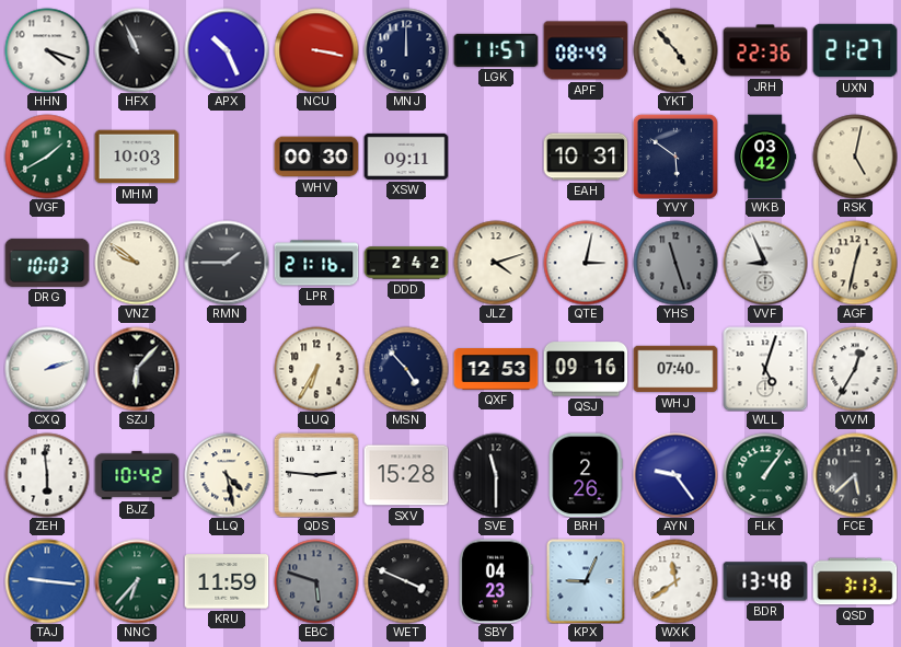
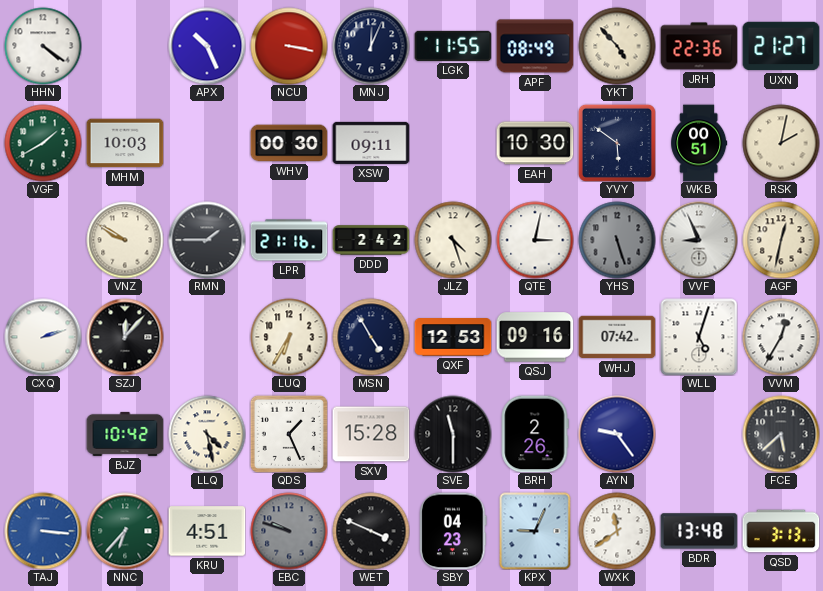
HHN: 4:18 -> 4:21
HFX: 10:56 -> none
MNJ: 12:00 -> 12:04
LGK: 11:57 -> 11:55
EAH: 10:31 -> 10:30
WKB: 03:42 -> 00:51
RSK: 5:02 -> 2:02
DRG: 10:03 -> none
VNZ: 9:51 -> 9:50
JLZ: 4:12 -> 4:27
YHS: 11:27 -> 5:27
SZJ: 6:07 -> 12:07
MSN: 4:53 -> 4:55
WHJ: 07:40 -> 07:42
ZEH: 5:59 -> none
QDS: 2:46 -> 1:26
FLK: 1:06 -> none
TAJ: 9:16 -> 3:16
KRU: 11:59 -> 4:51
EBC: 5:48 -> 9:48
